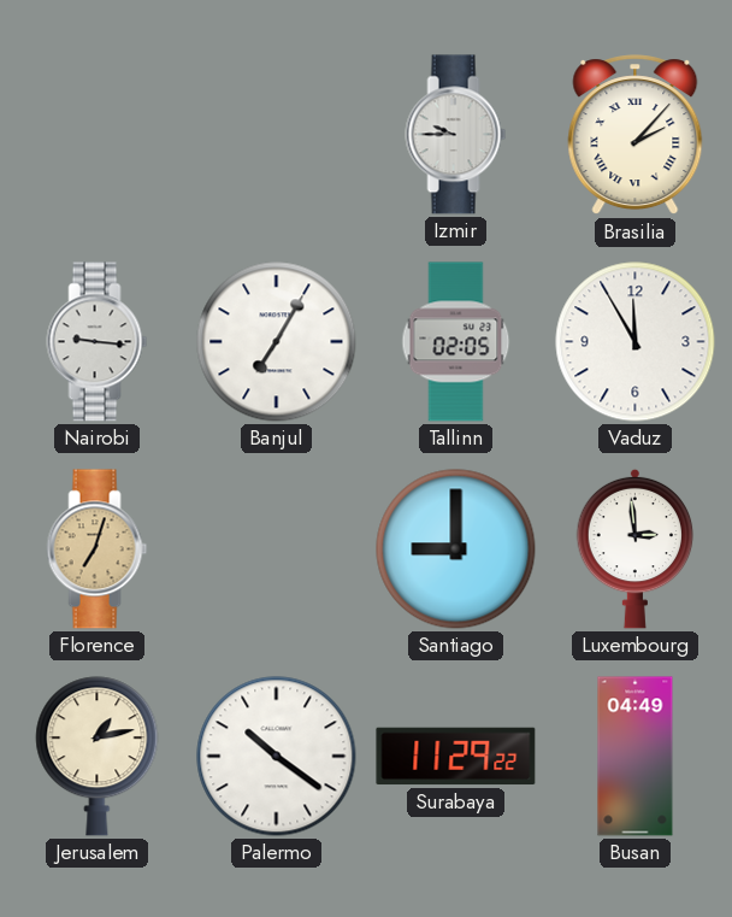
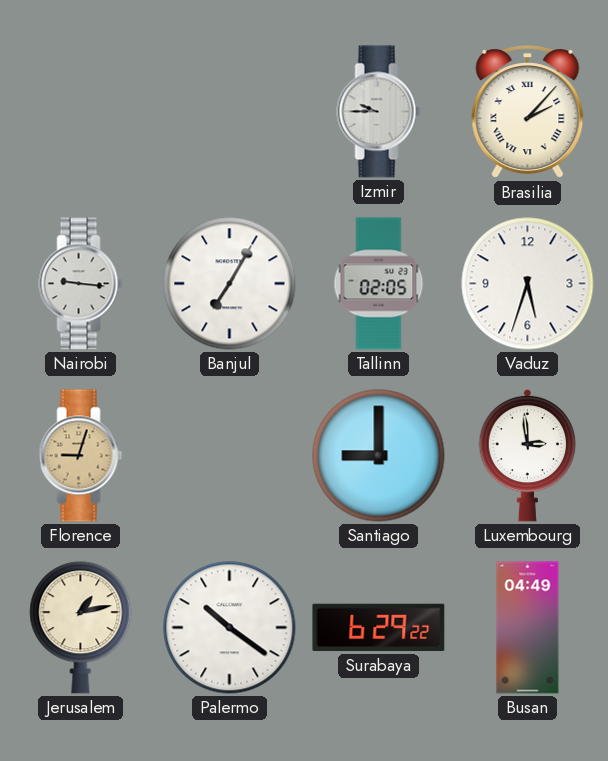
Vaduz: 11:55 -> 5:33
Florence: 7:03 -> 9:03
Surabaya: 11:29 -> 6:29
